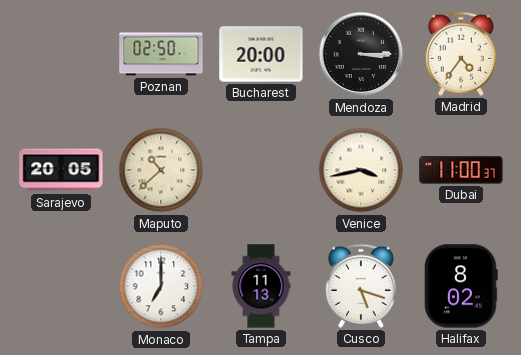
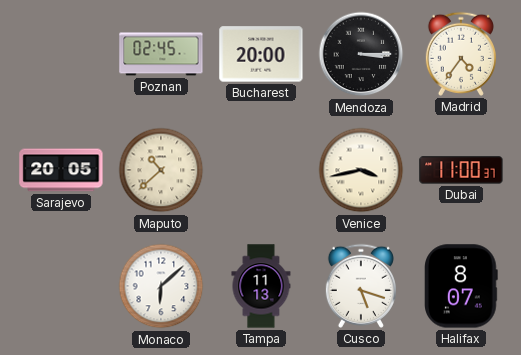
Poznan: 02:50 -> 02:45
Monaco: 7:00 -> 6:08
Halifax: 8:02 -> 8:07
